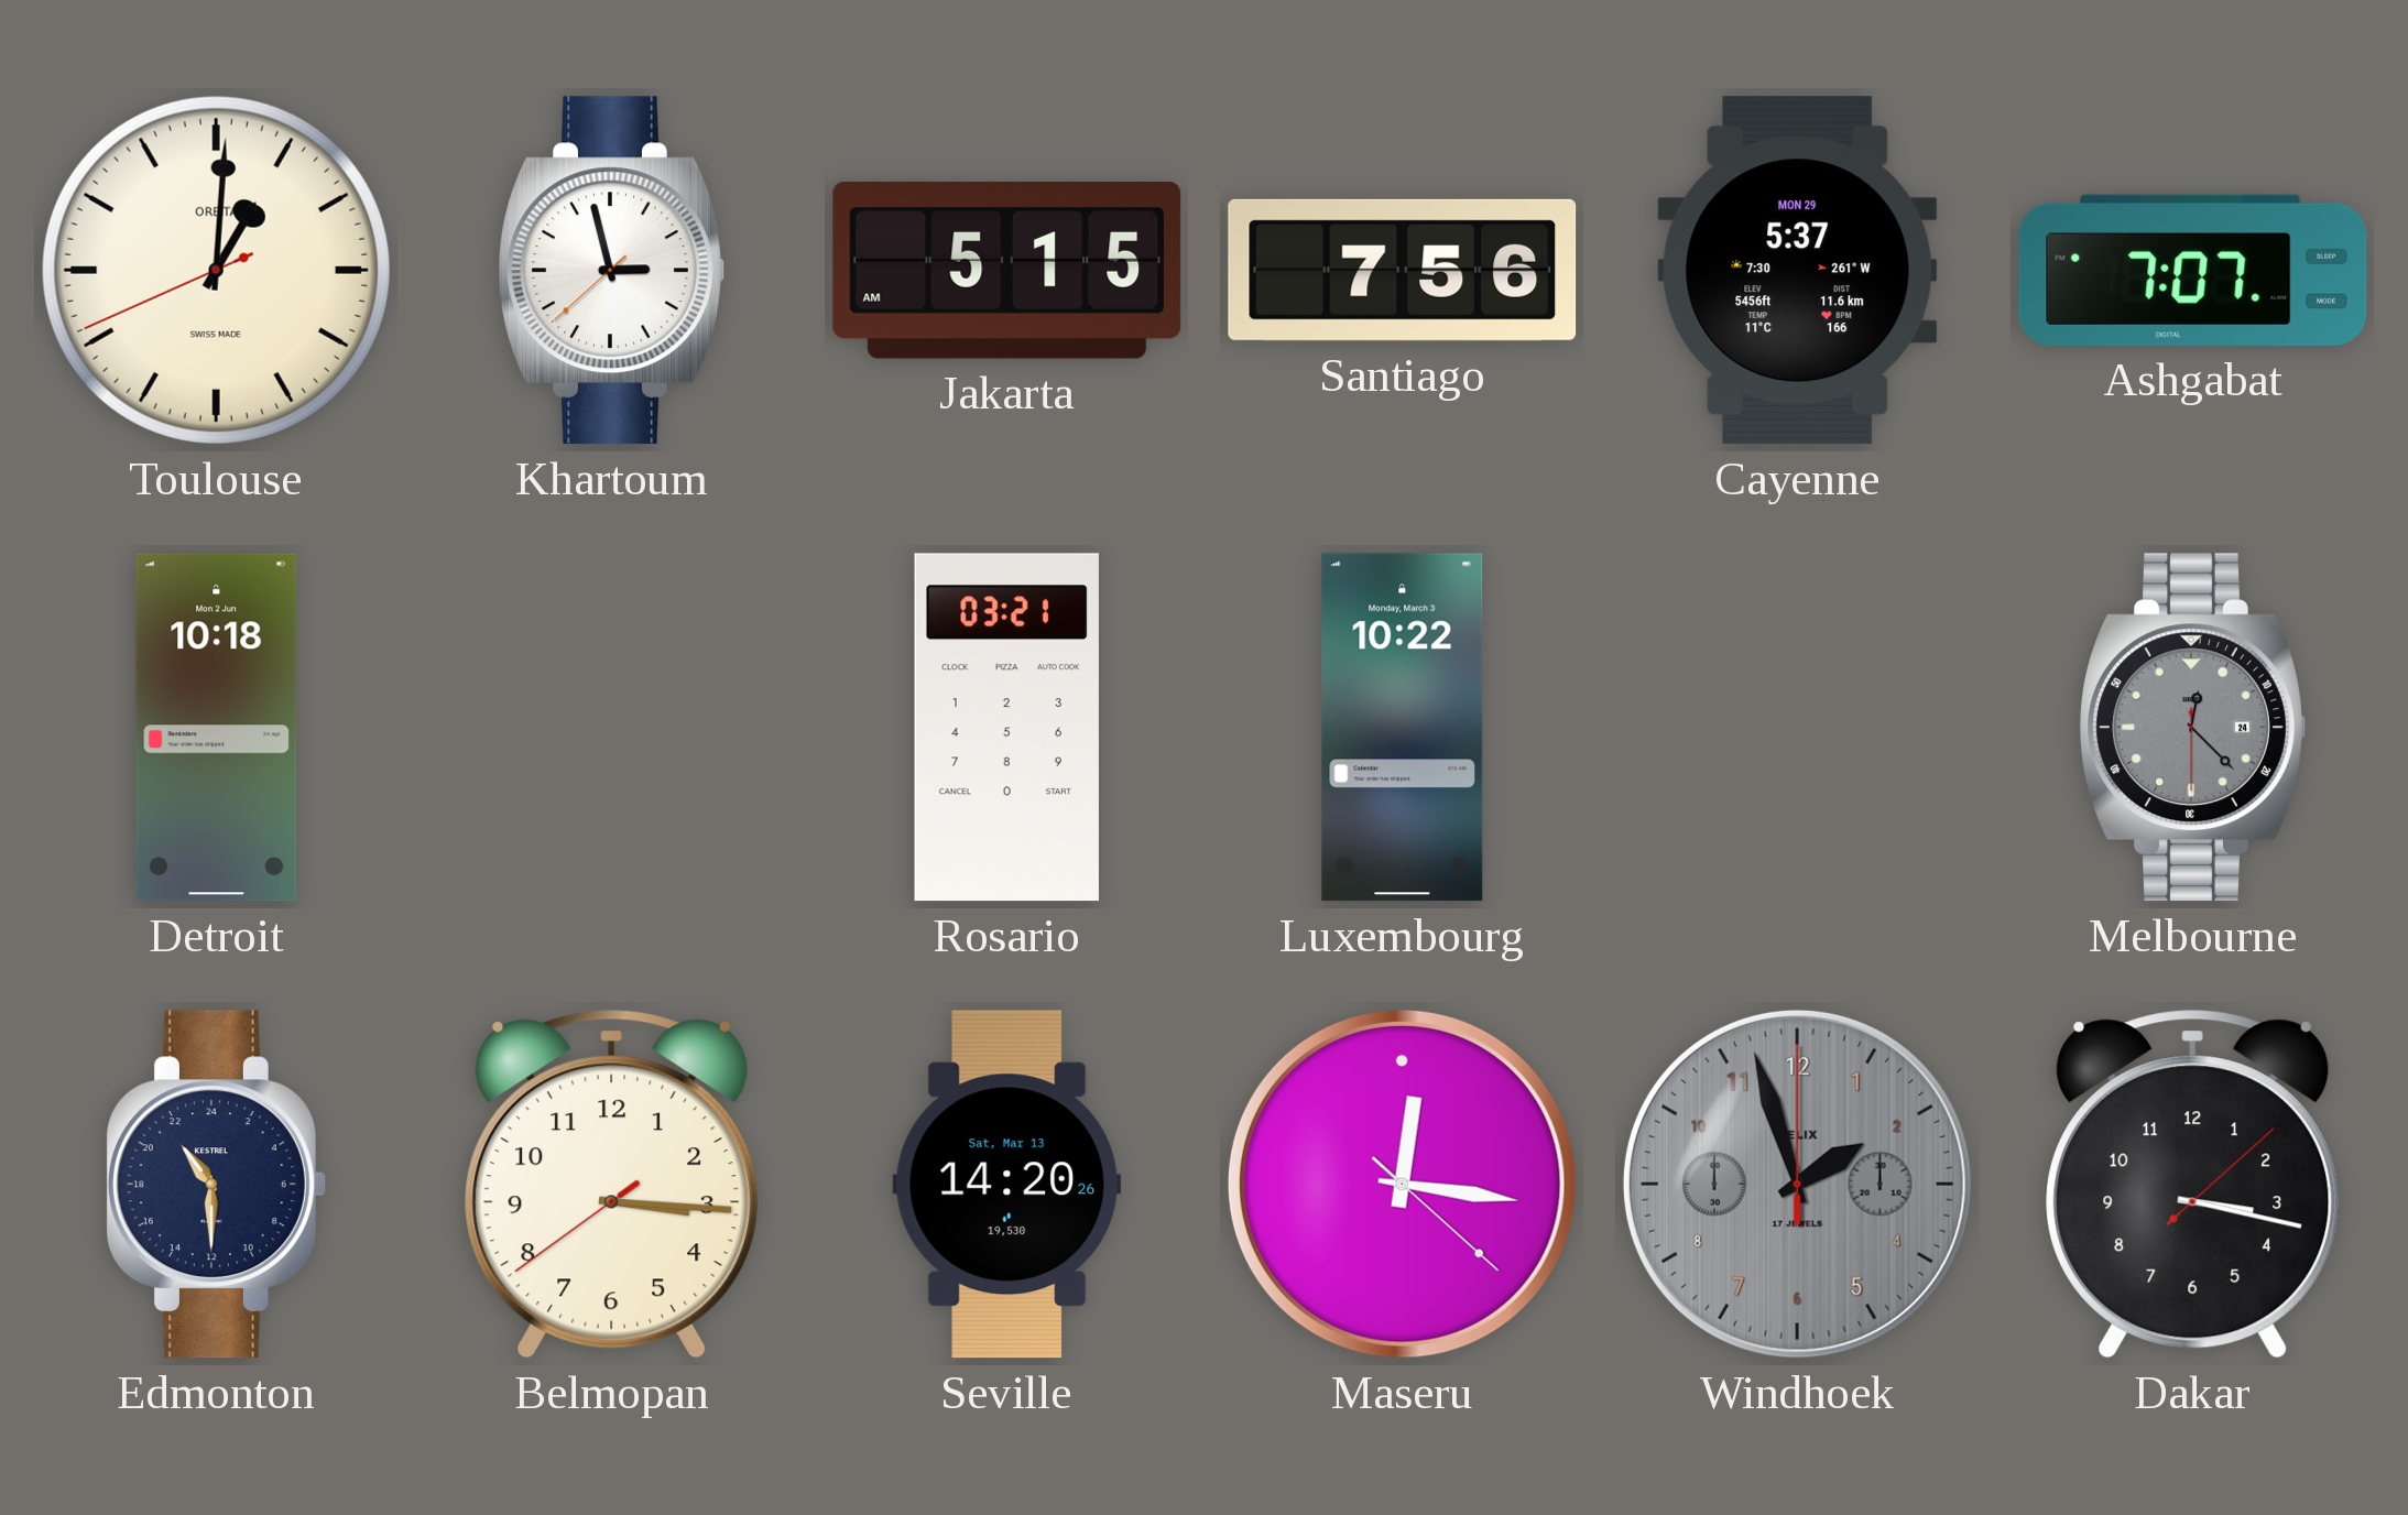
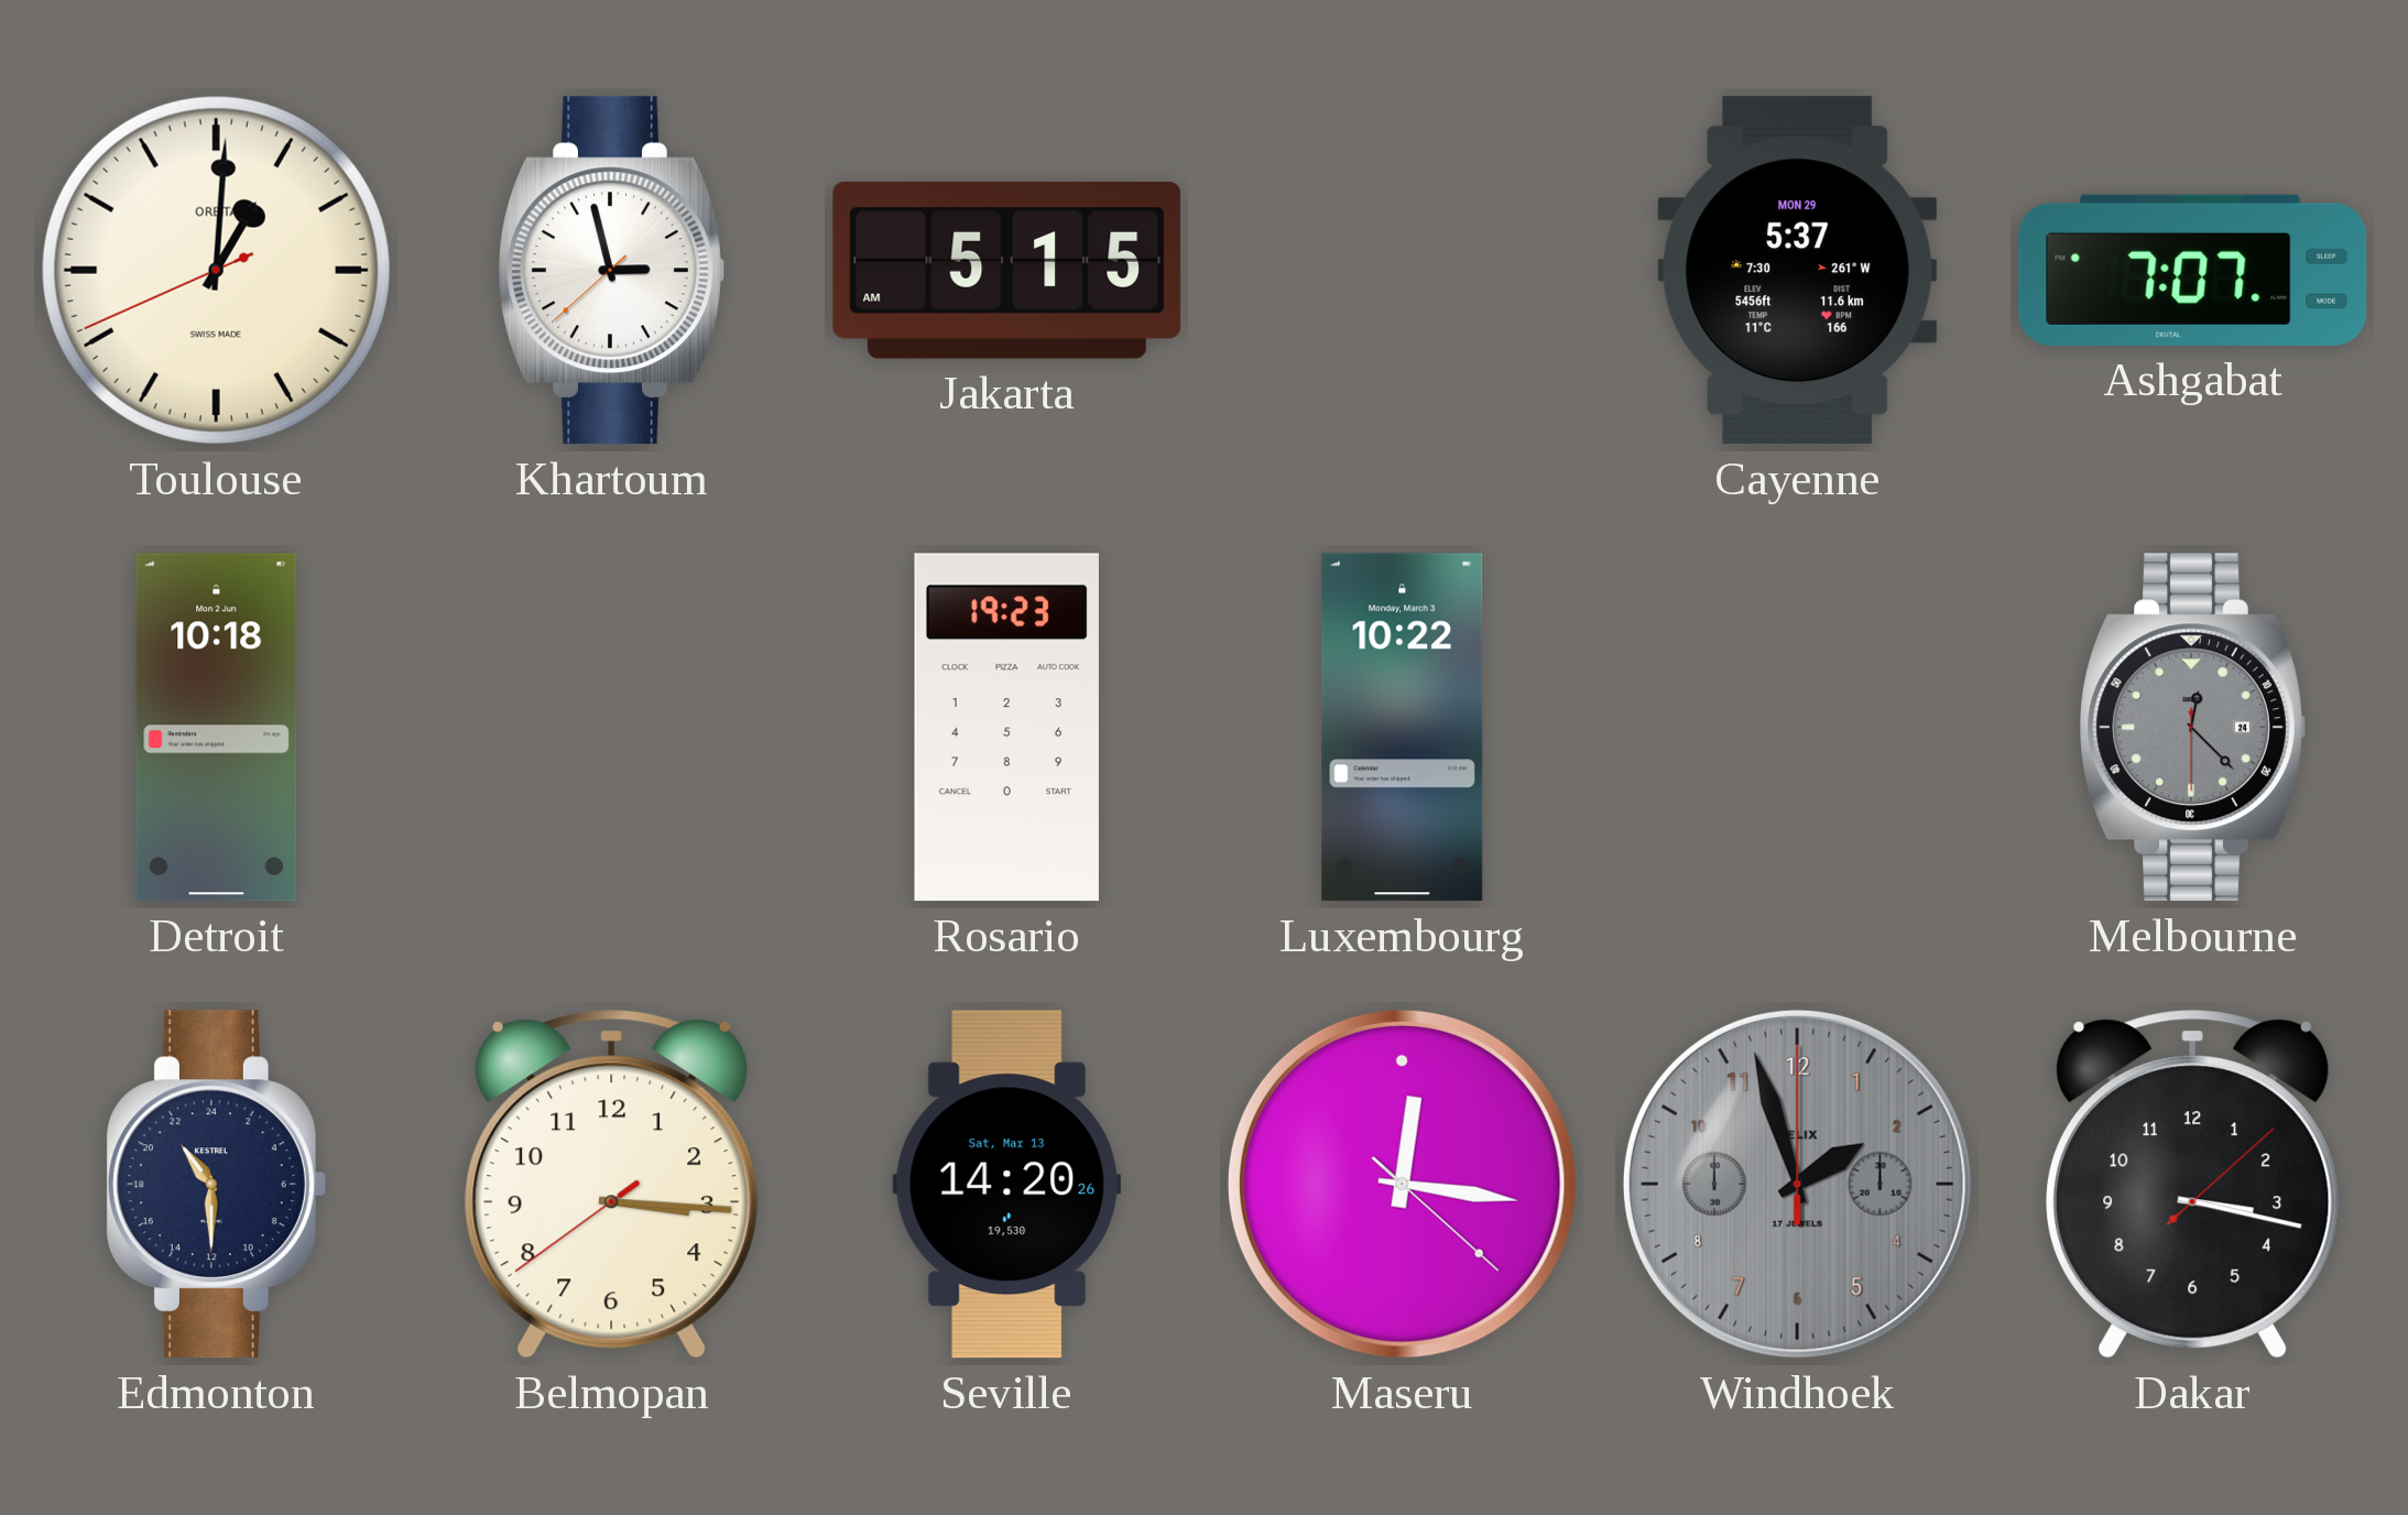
Santiago: 7:56 -> none
Rosario: 03:21 -> 19:23
